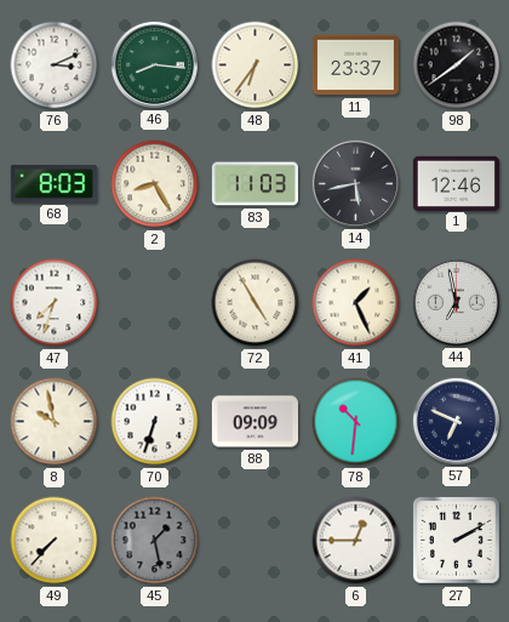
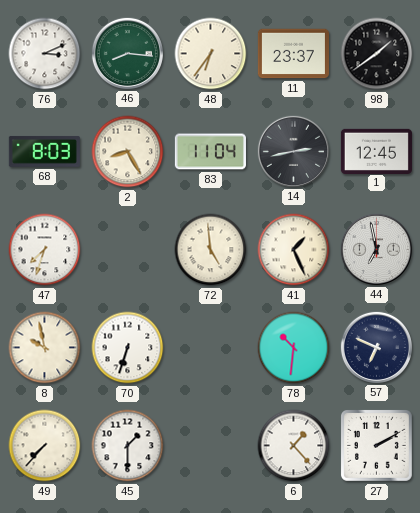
83: 11:03 -> 11:04
14: 5:43 -> 2:43
1: 12:46 -> 12:45
72: 4:55 -> 4:59
88: 09:09 -> none
45: 1:28 -> 1:30
45 dial: grey -> white
6: 12:45 -> 1:23
